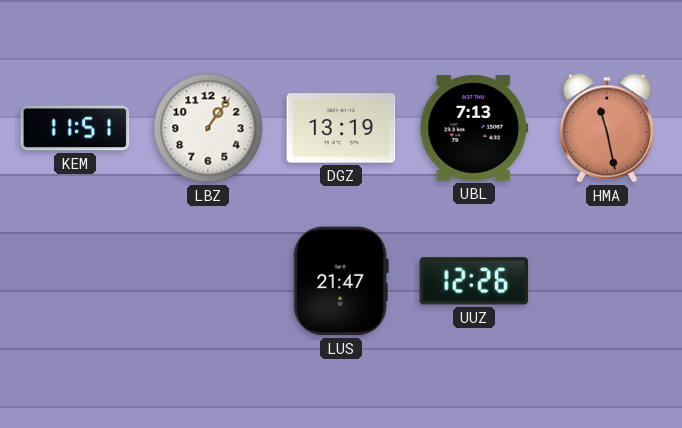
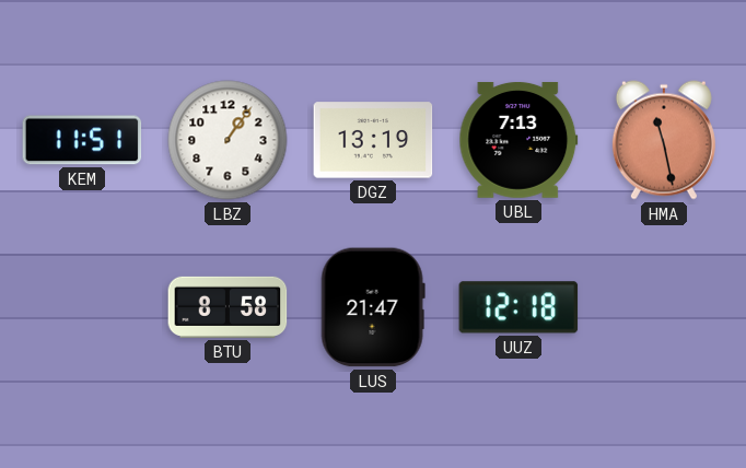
BTU: none -> 8:58
UUZ: 12:26 -> 12:18
